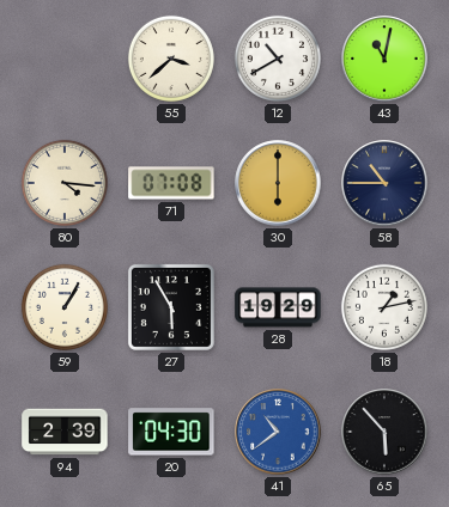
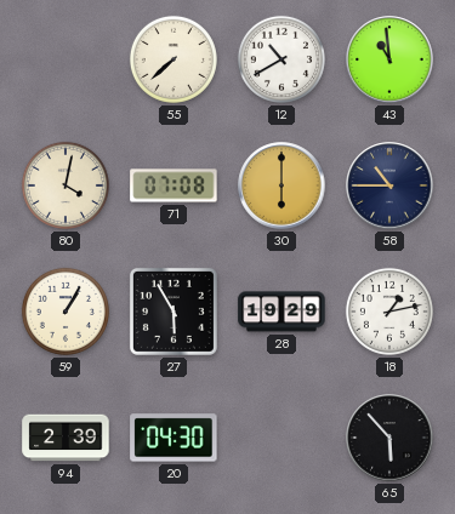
55: 3:38 -> 7:38
43: 11:02 -> 10:59
80: 4:16 -> 4:02
41: 10:39 -> none
